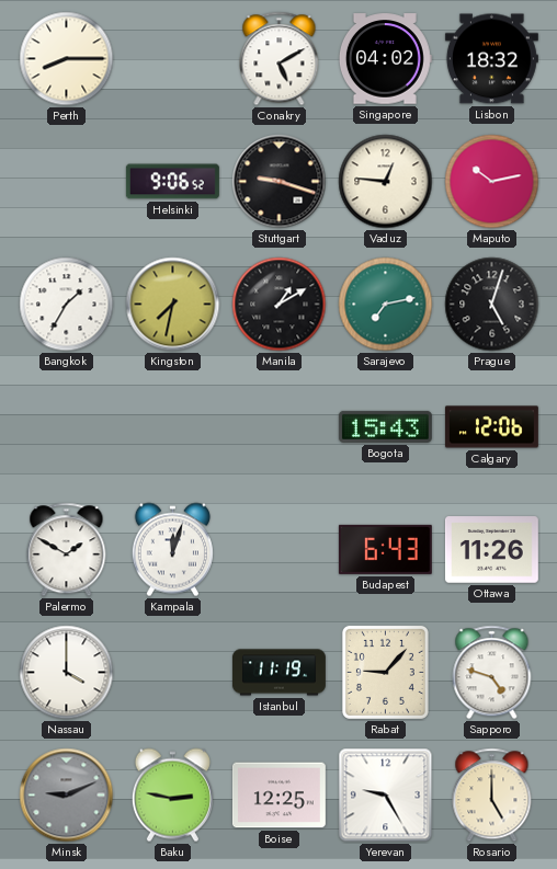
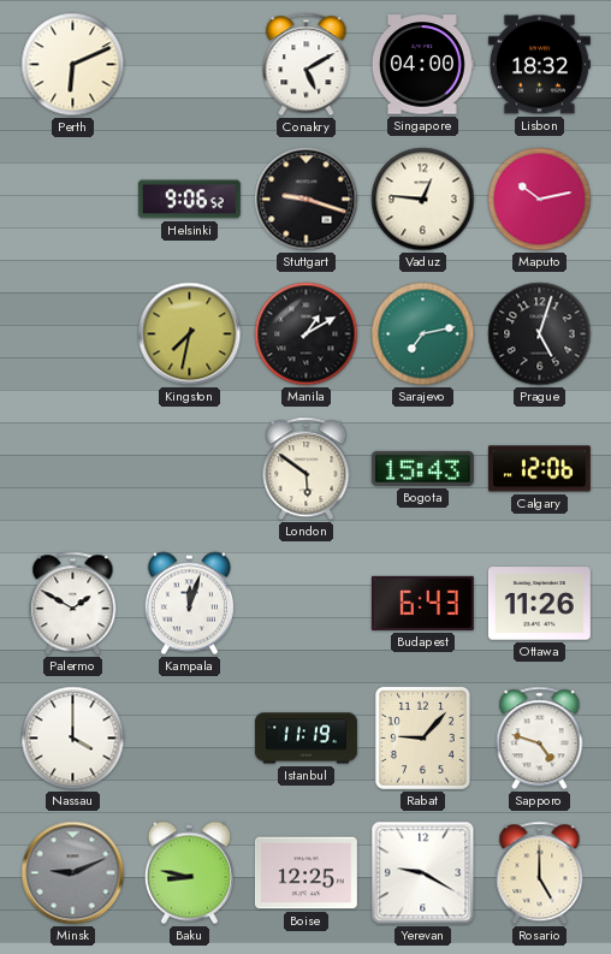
Perth: 8:15 -> 6:11
Singapore: 04:02 -> 04:00
Bangkok: 1:35 -> none
London: none -> 5:51
Baku: 2:47 -> 8:47
Yerevan: 9:25 -> 9:20
